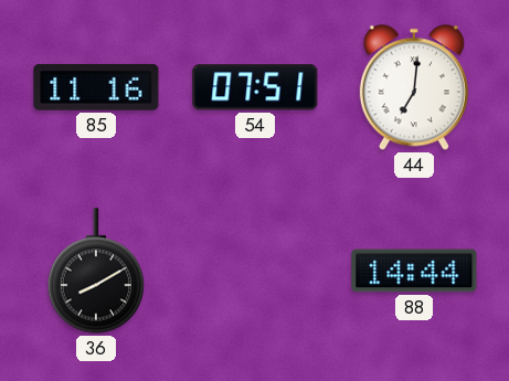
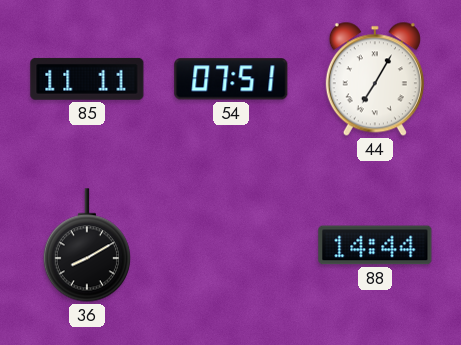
85: 11:16 -> 11:11
44: 7:01 -> 7:05
